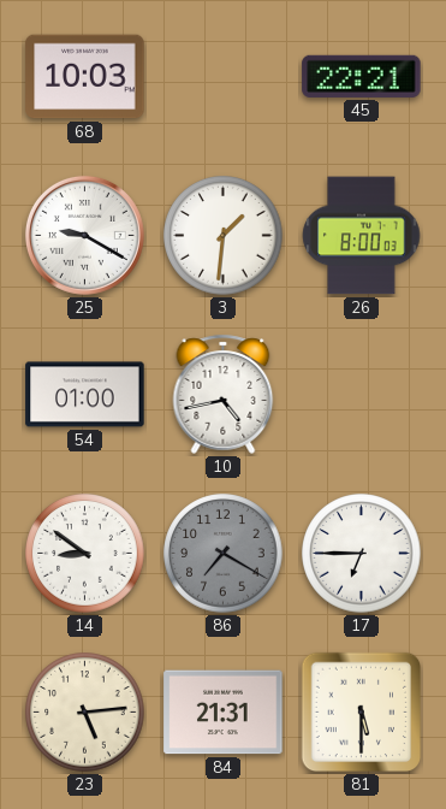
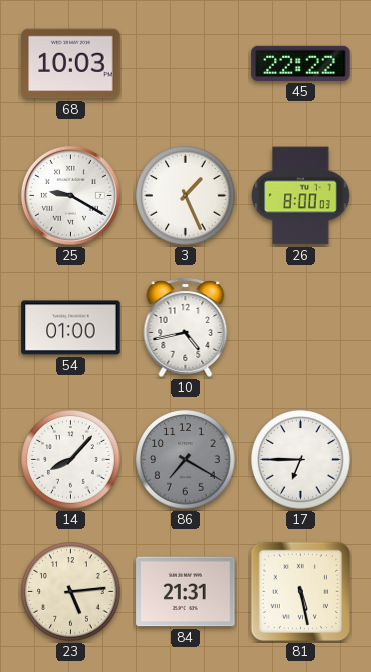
45: 22:21 -> 22:22
3: 1:31 -> 1:26
14: 8:51 -> 8:07
81: 5:30 -> 5:28
